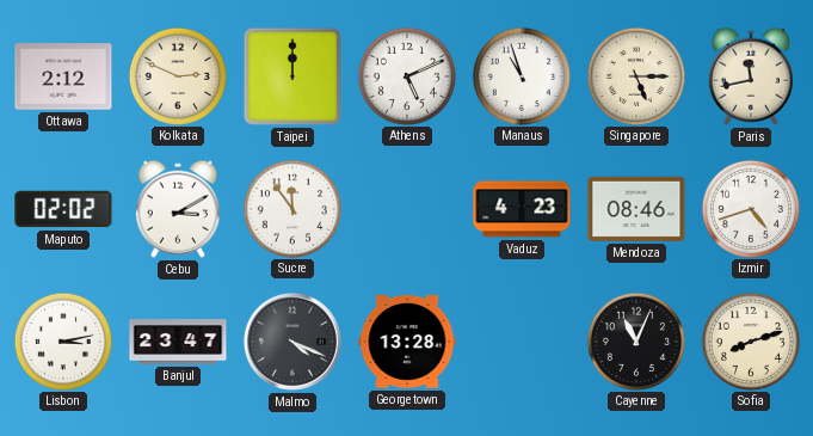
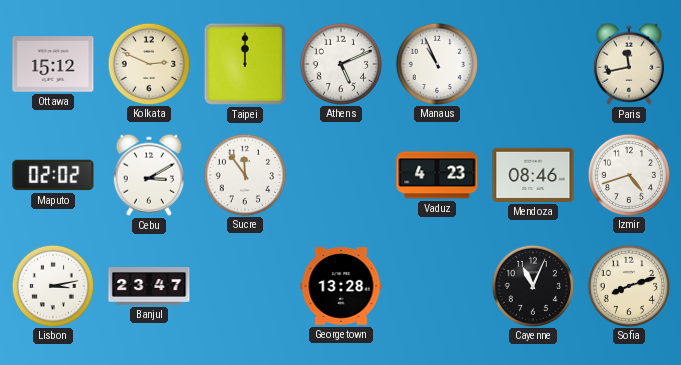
Ottawa: 2:12 -> 15:12
Manaus: 10:57 -> 10:56
Singapore: 5:15 -> none
Malmo: 4:19 -> none
